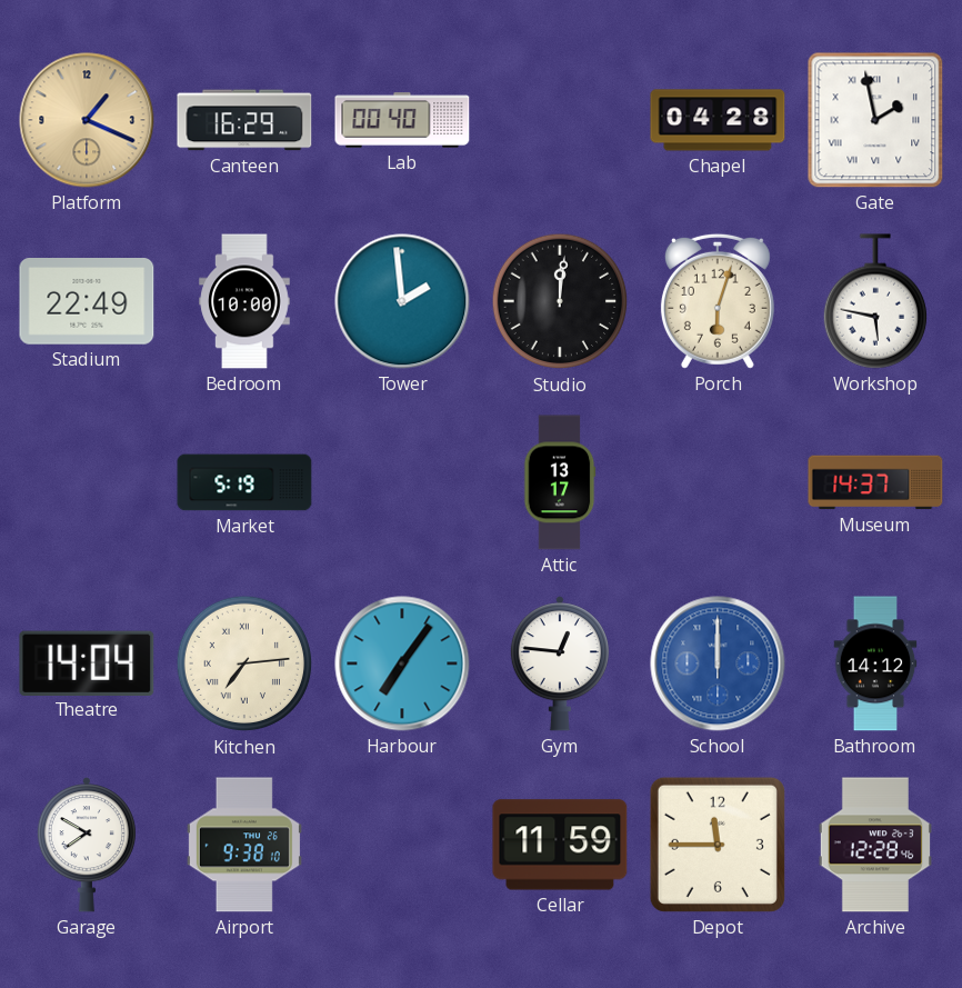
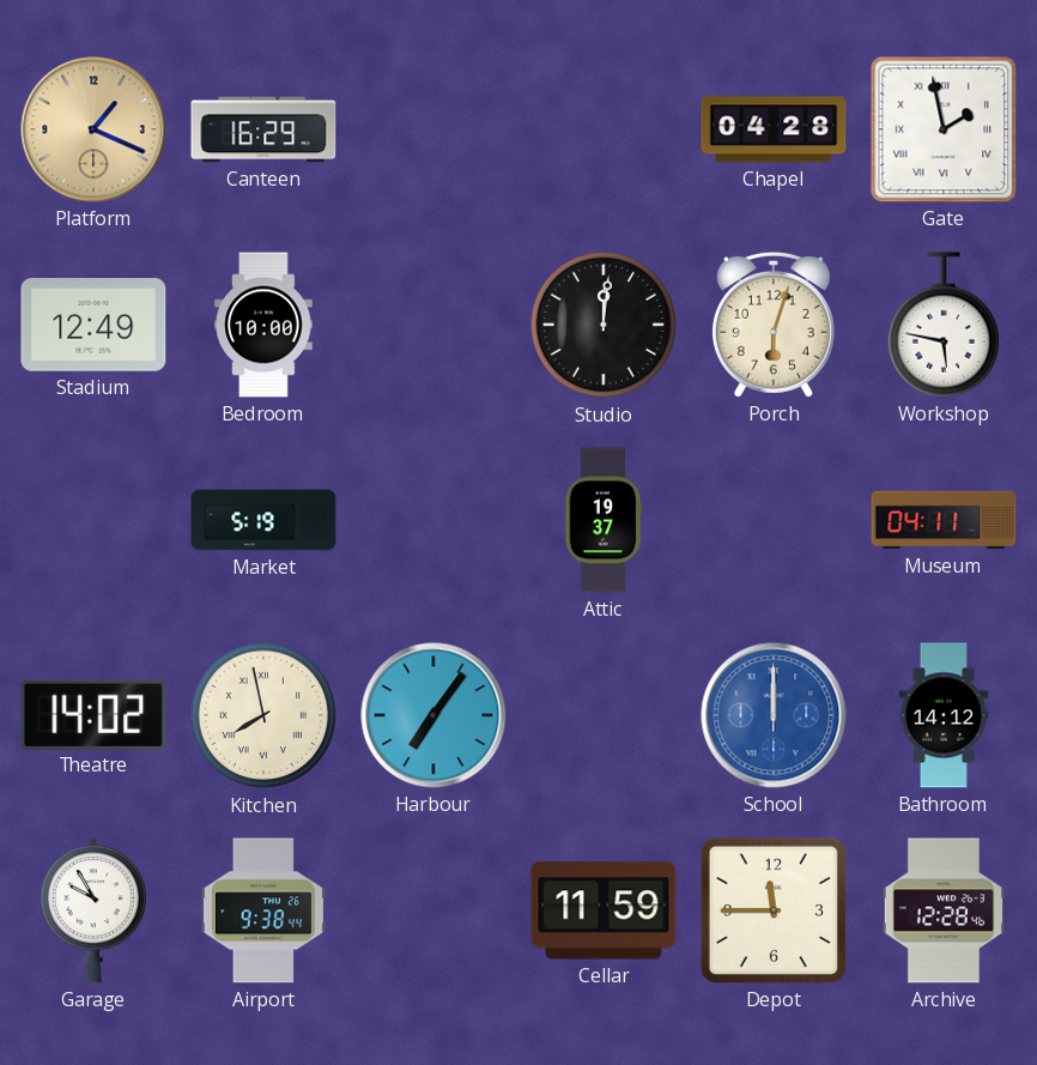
Lab: 00:40 -> none
Stadium: 22:49 -> 12:49
Tower: 1:59 -> none
Attic: 13:17 -> 19:37
Museum: 14:37 -> 04:11
Theatre: 14:04 -> 14:02
Kitchen: 7:14 -> 7:58
Gym: 12:46 -> none
Garage: 7:50 -> 9:55
Airport: 9:38:10 -> 9:38:44
